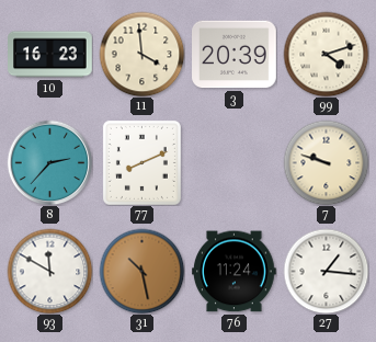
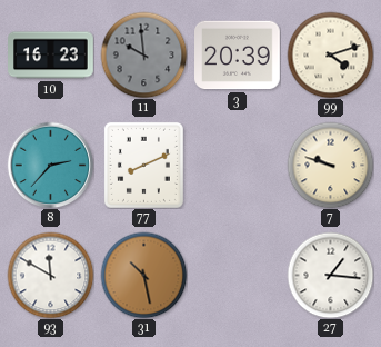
11: 3:59 -> 9:59
11 dial: cream -> grey
76: 11:24 -> none
